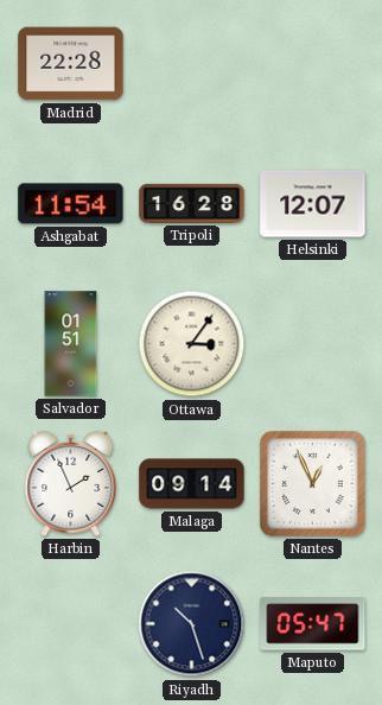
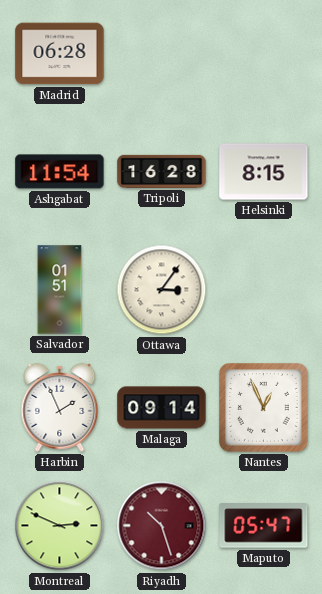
Madrid: 22:28 -> 06:28
Helsinki: 12:07 -> 8:15
Montreal: none -> 2:49
Riyadh dial: navy -> burgundy
